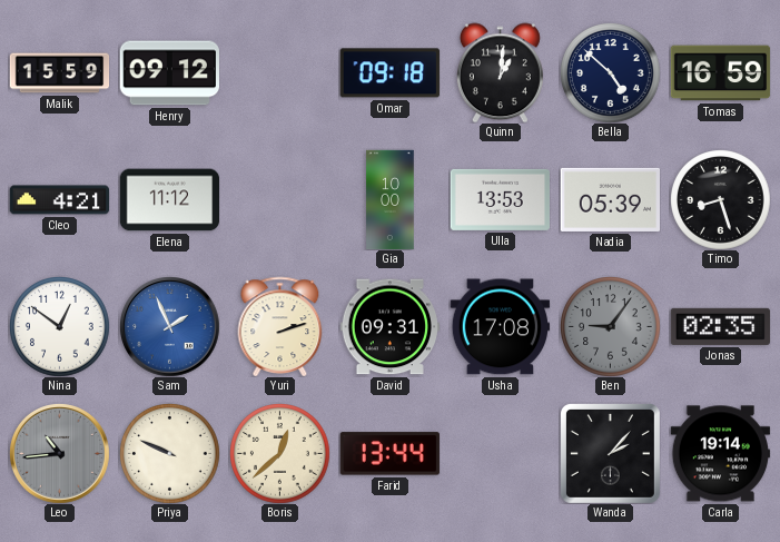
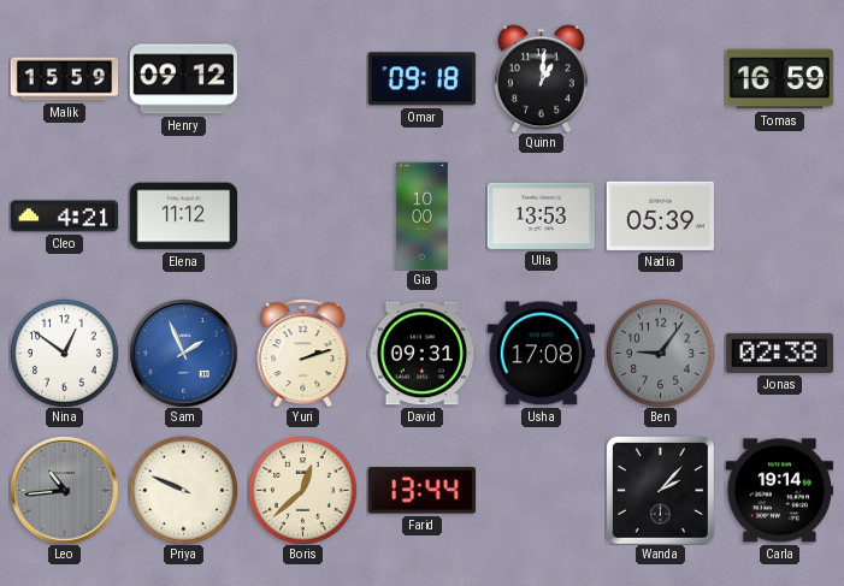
Bella: 4:52 -> none
Timo: 8:27 -> none
Jonas: 02:35 -> 02:38
